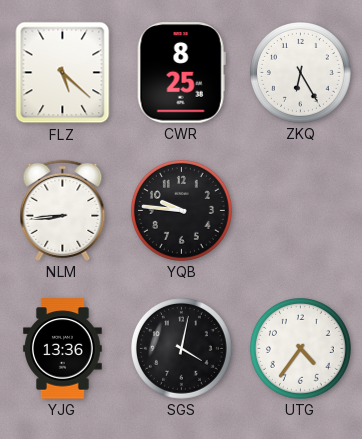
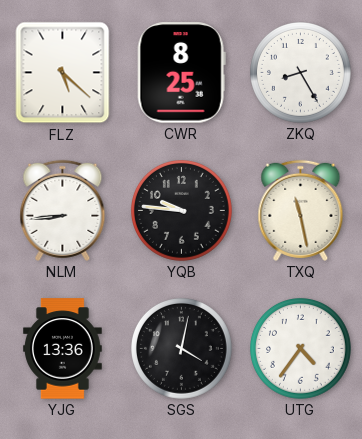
ZKQ: 6:25 -> 8:25
TXQ: none -> 11:28
